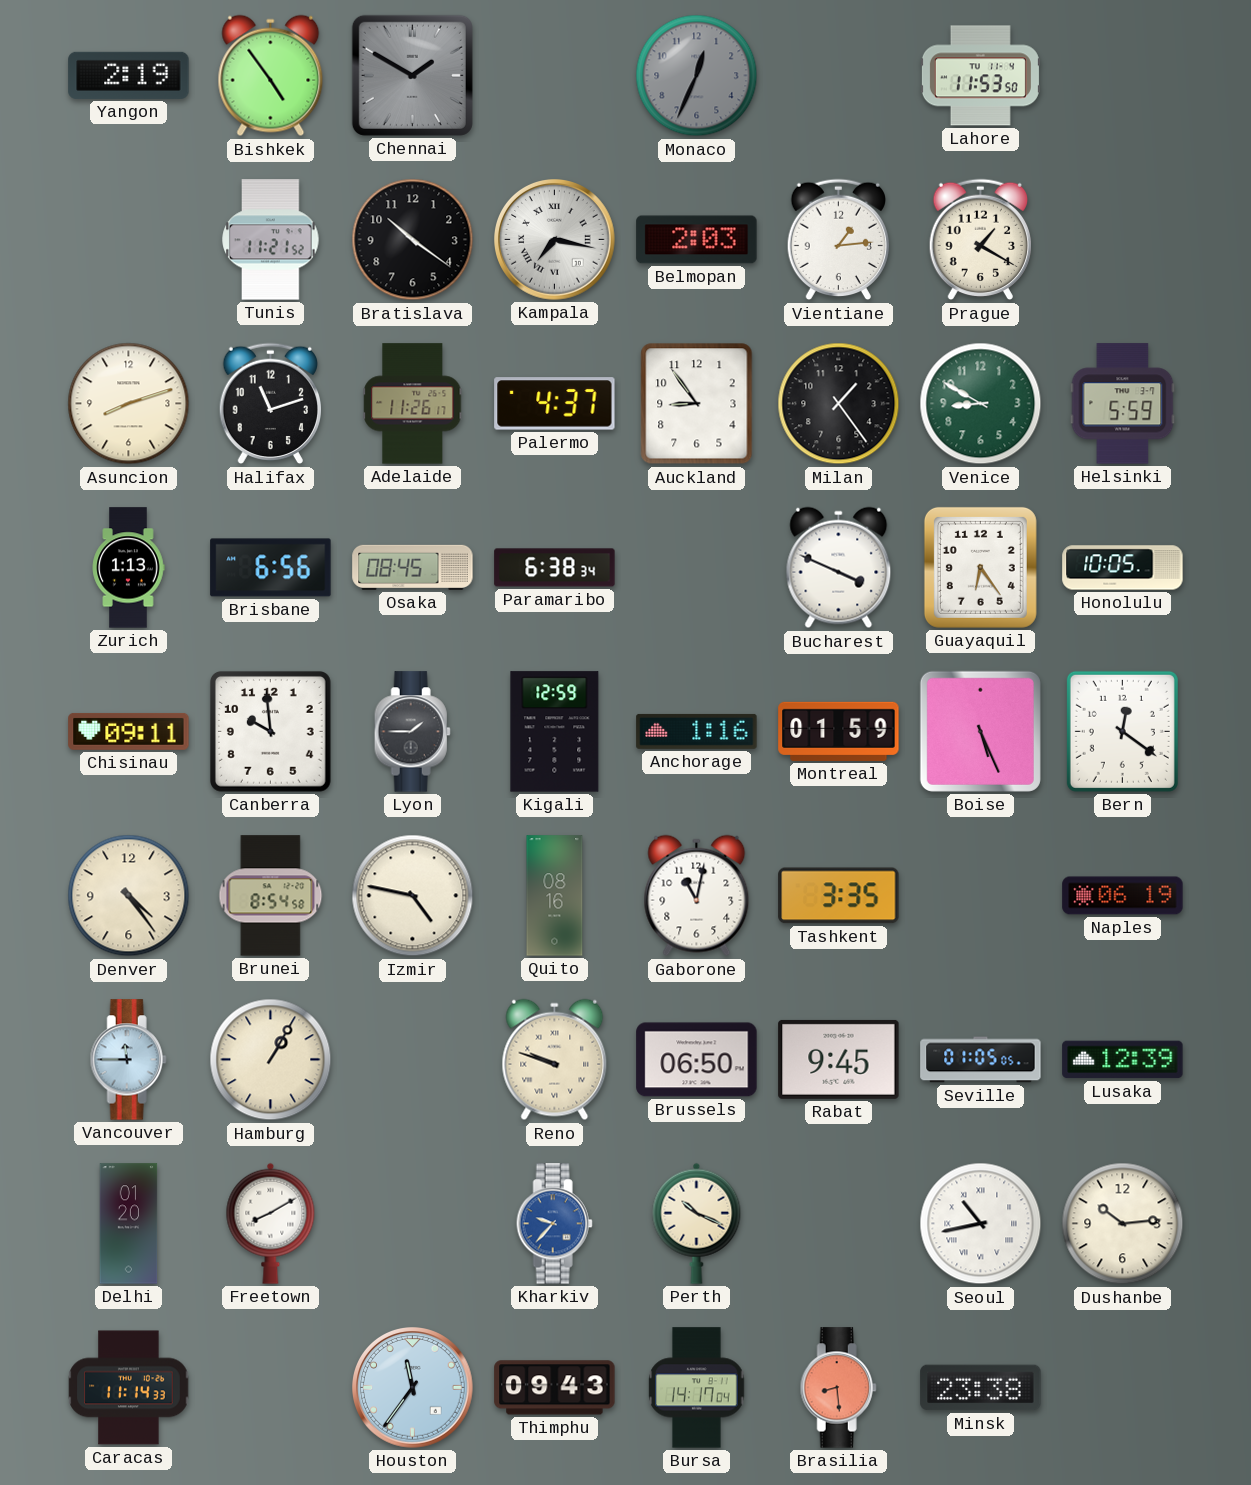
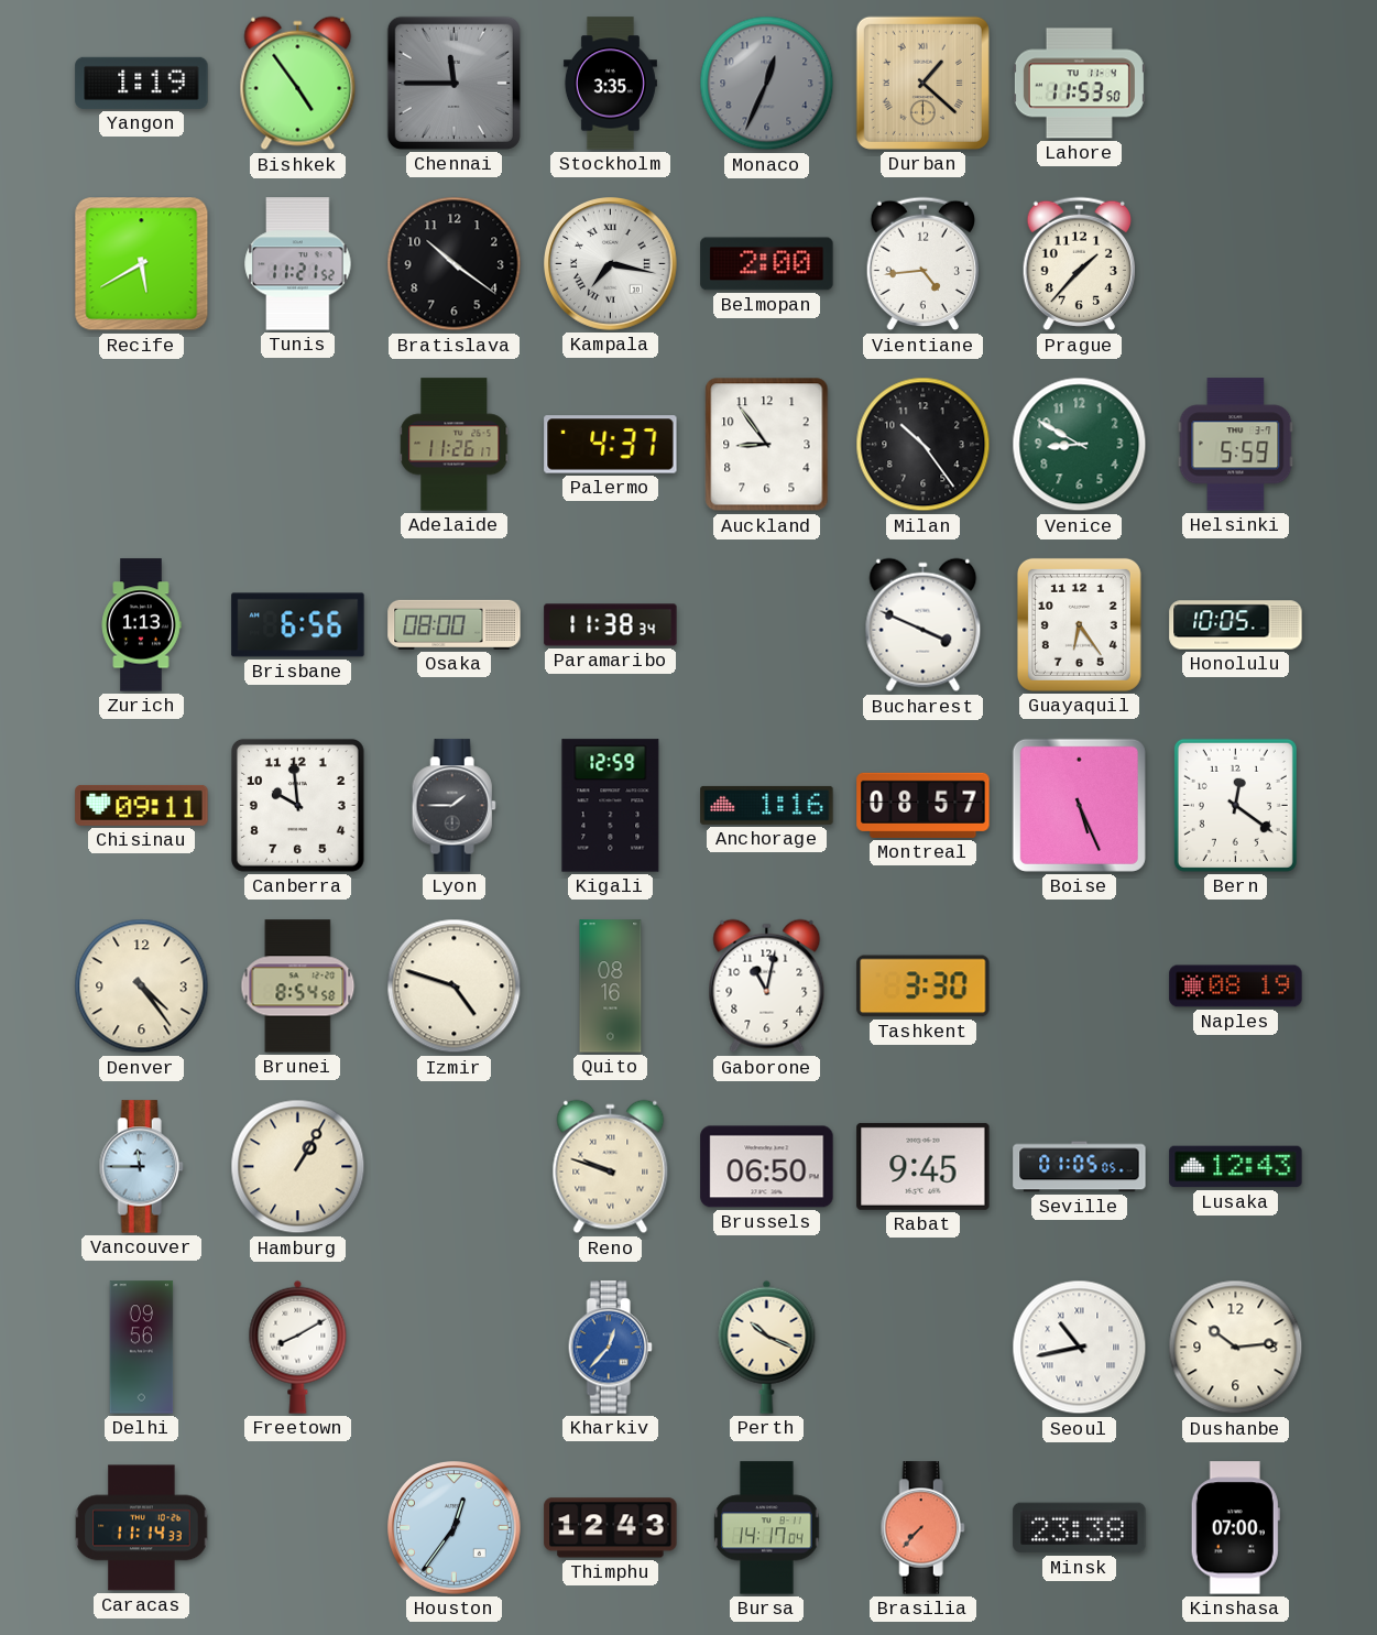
Yangon: 2:19 -> 1:19
Chennai: 1:50 -> 11:45
Stockholm: none -> 3:35
Durban: none -> 1:22
Recife: none -> 5:40
Belmopan: 2:03 -> 2:00
Vientiane: 1:14 -> 4:44
Prague: 1:20 -> 1:37
Asuncion: 8:12 -> none
Halifax: 11:12 -> none
Milan: 1:24 -> 10:24
Osaka: 08:45 -> 08:00
Paramaribo: 6:38 -> 11:38
Montreal: 01:59 -> 08:57
Izmir: 4:47 -> 4:48
Tashkent: 3:35 -> 3:30
Naples: 06:19 -> 08:19
Lusaka: 12:39 -> 12:43
Delhi: 01:20 -> 09:56
Kharkiv: 9:37 -> 12:37
Houston: 11:36 -> 12:36
Thimphu: 09:43 -> 12:43
Brasilia: 8:29 -> 7:37
Kinshasa: none -> 07:00
